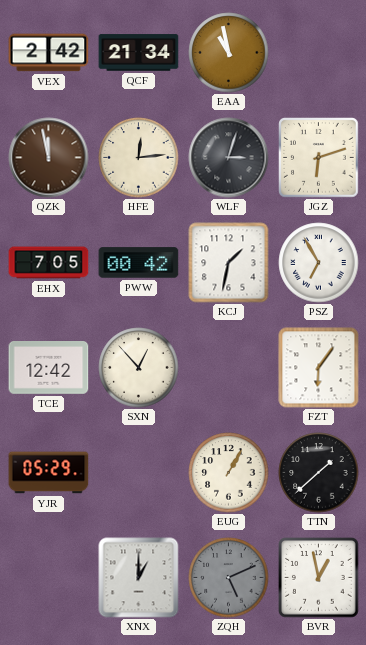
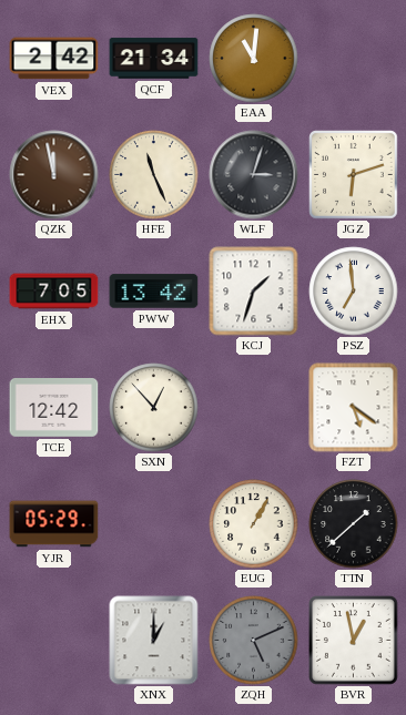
EAA: 10:58 -> 11:01
HFE: 12:14 -> 11:26
PWW: 00:42 -> 13:42
KCJ: 1:32 -> 1:33
PSZ: 6:55 -> 6:59
FZT: 6:06 -> 5:21
